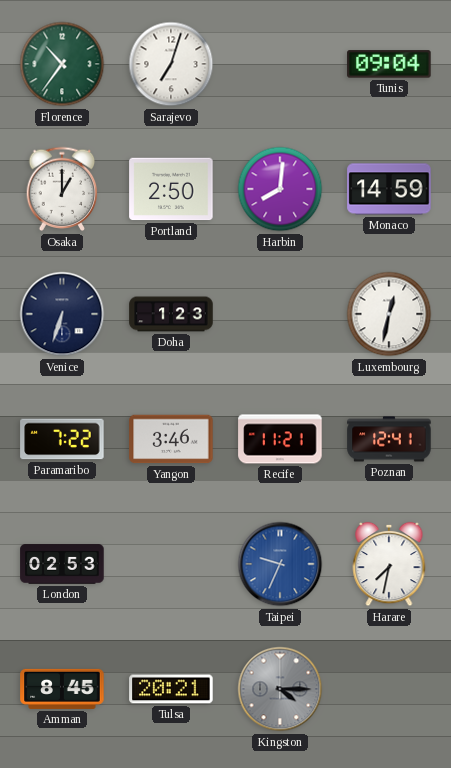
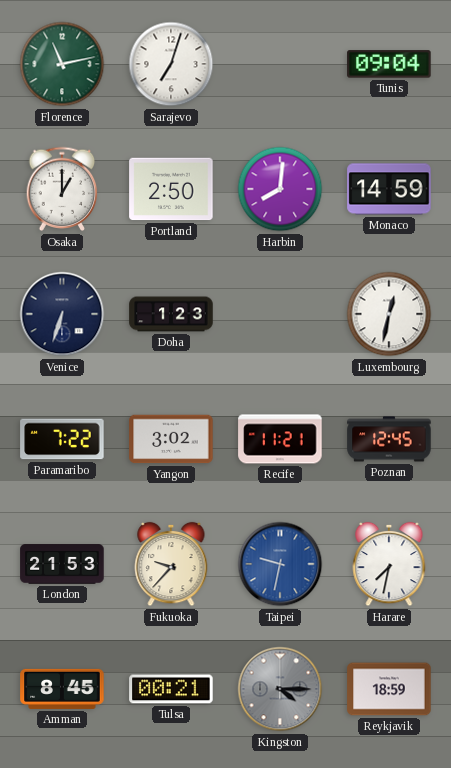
Florence: 10:36 -> 11:13
Yangon: 3:46 -> 3:02
Poznan: 12:41 -> 12:45
London: 02:53 -> 21:53
Fukuoka: none -> 9:37
Taipei: 9:34 -> 9:32
Tulsa: 20:21 -> 00:21
Reykjavik: none -> 18:59
